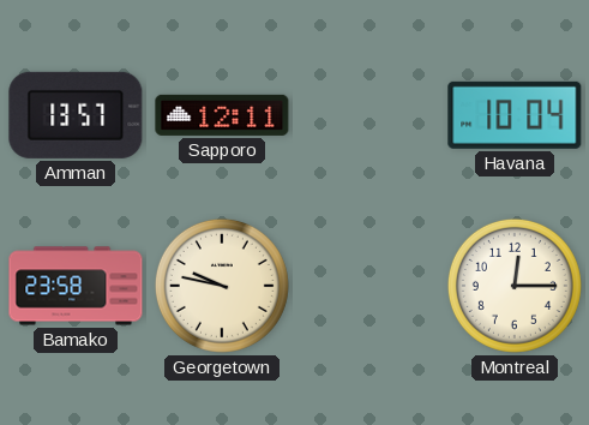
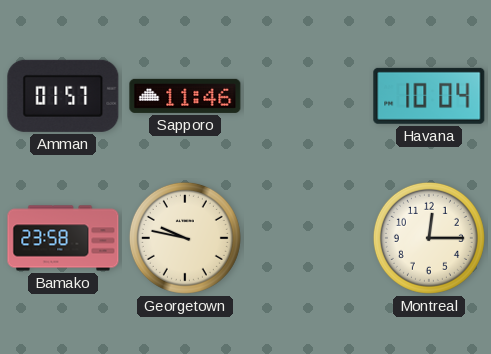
Amman: 13:57 -> 01:57
Sapporo: 12:11 -> 11:46
